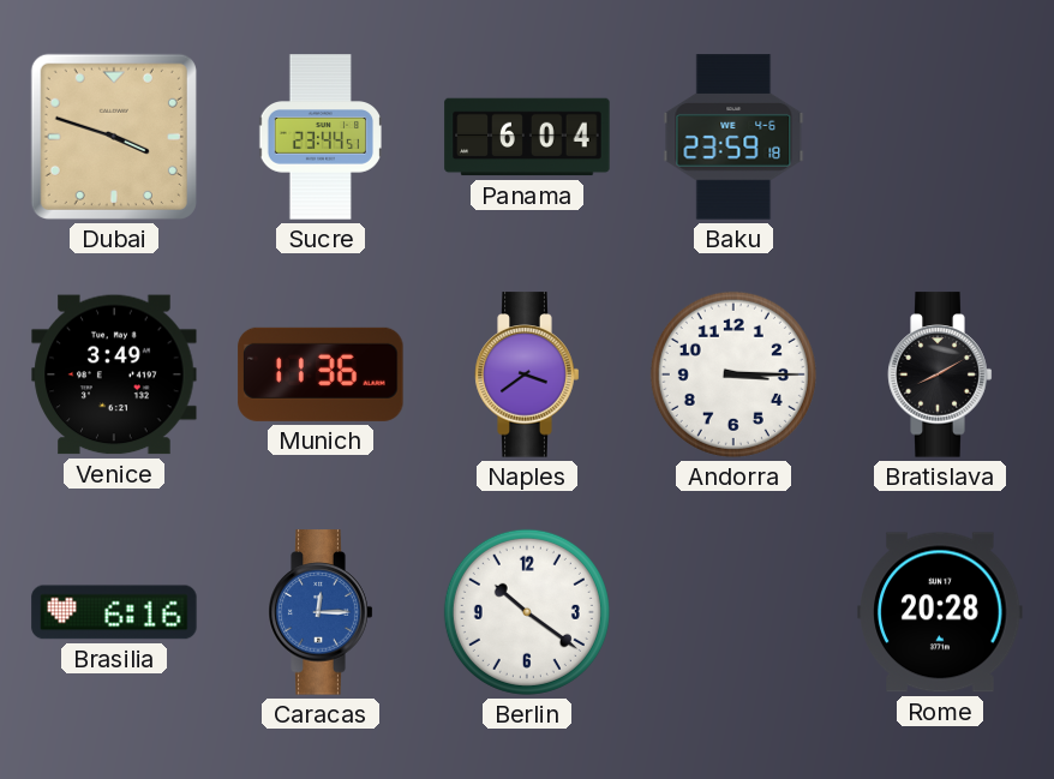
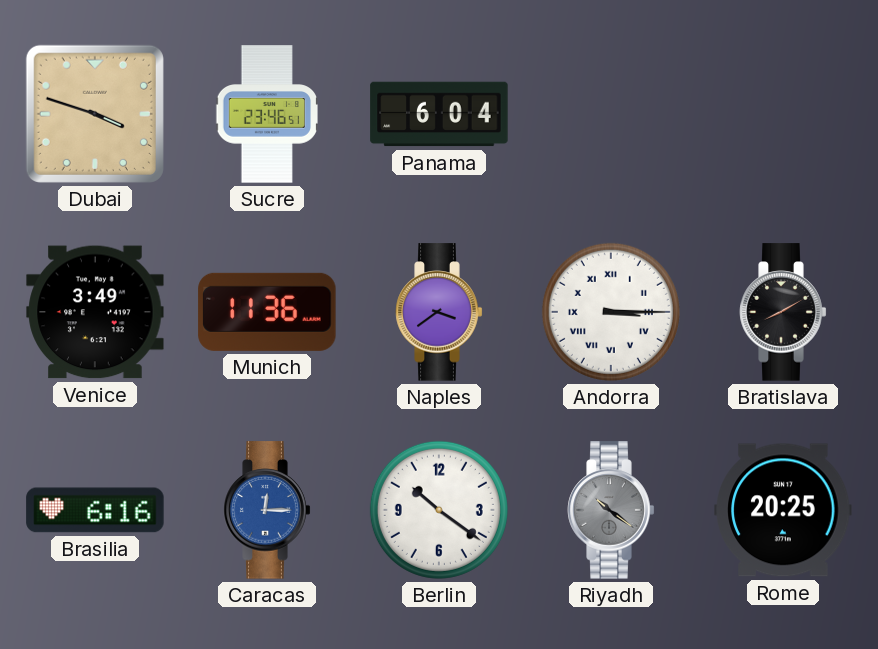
Sucre: 23:44 -> 23:46
Baku: 23:59 -> none
Andorra numerals: Arabic -> Roman
Riyadh: none -> 10:21
Rome: 20:28 -> 20:25
